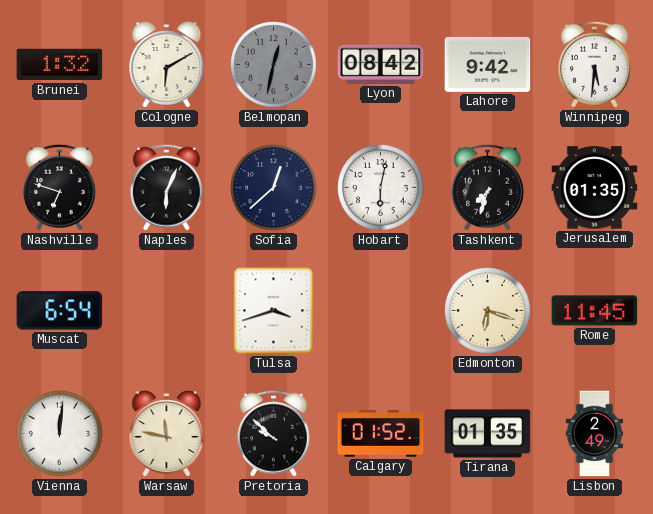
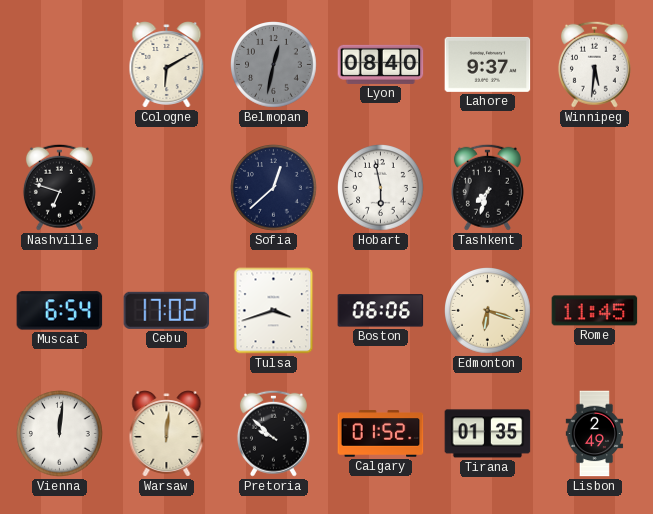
Brunei: 1:32 -> none
Lyon: 08:42 -> 08:40
Lahore: 9:42 -> 9:37
Naples: 6:04 -> none
Hobart: 6:02 -> 5:58
Jerusalem: 01:35 -> none
Cebu: none -> 17:02
Boston: none -> 06:06
Warsaw: 11:47 -> 12:01
